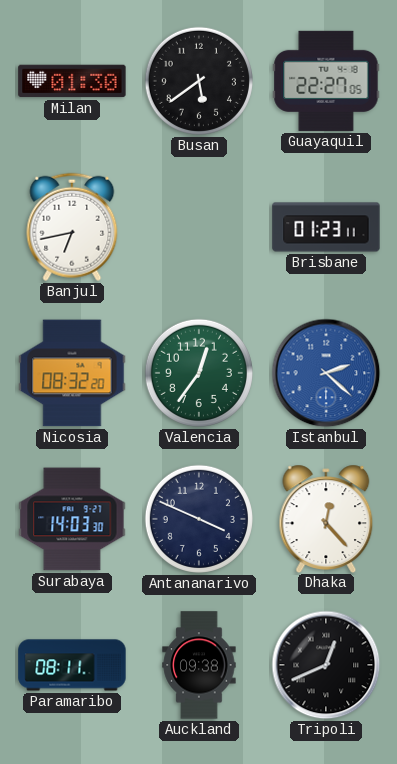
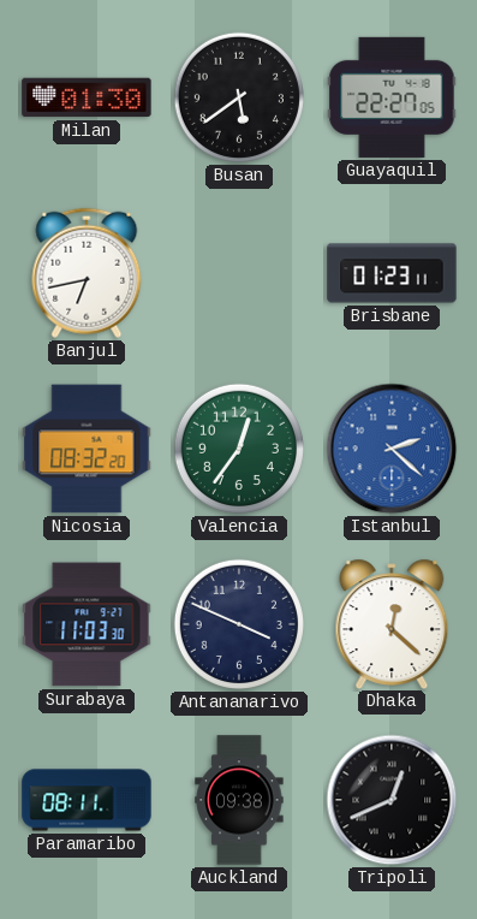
Surabaya: 14:03 -> 11:03
Dhaka: 12:23 -> 12:22
